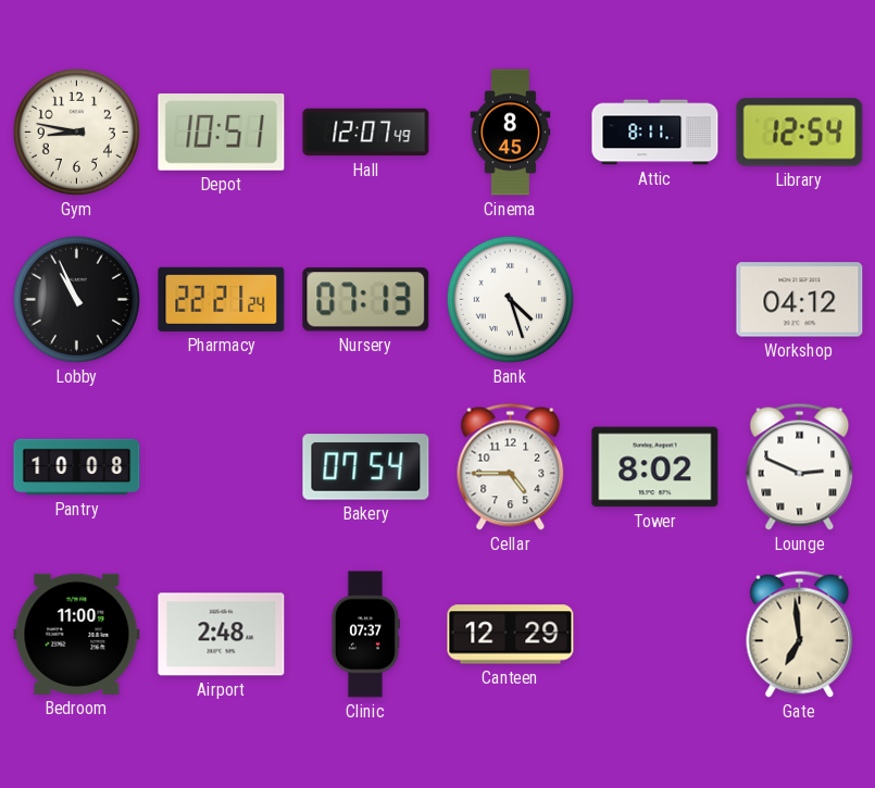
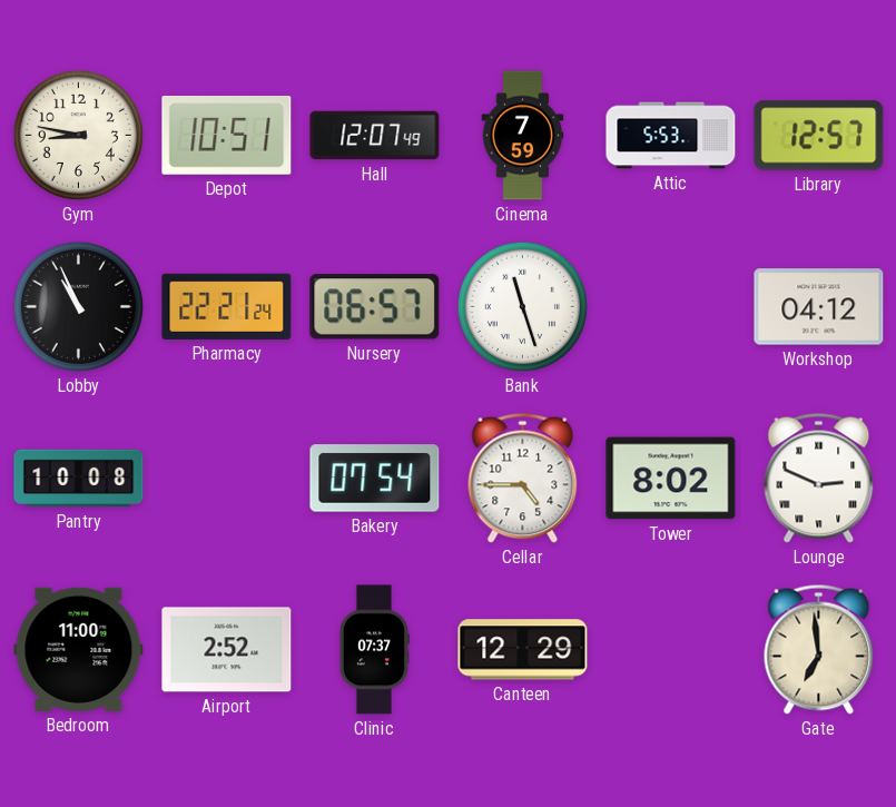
Cinema: 8:45 -> 7:59
Attic: 8:11 -> 5:53
Library: 12:54 -> 12:57
Nursery: 07:13 -> 06:57
Bank: 4:27 -> 11:27
Airport: 2:48 -> 2:52
